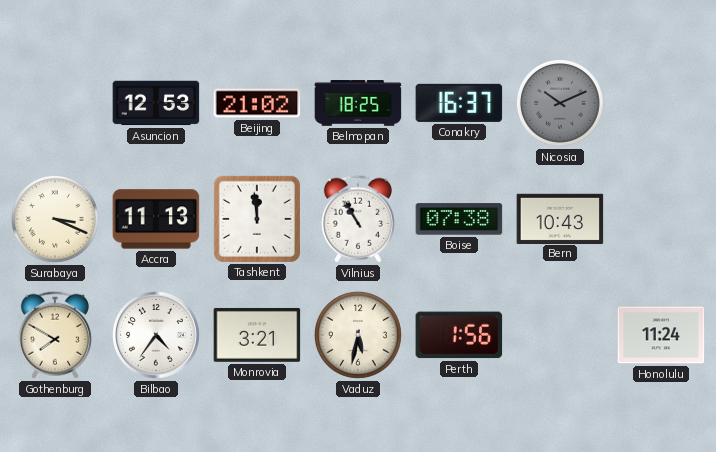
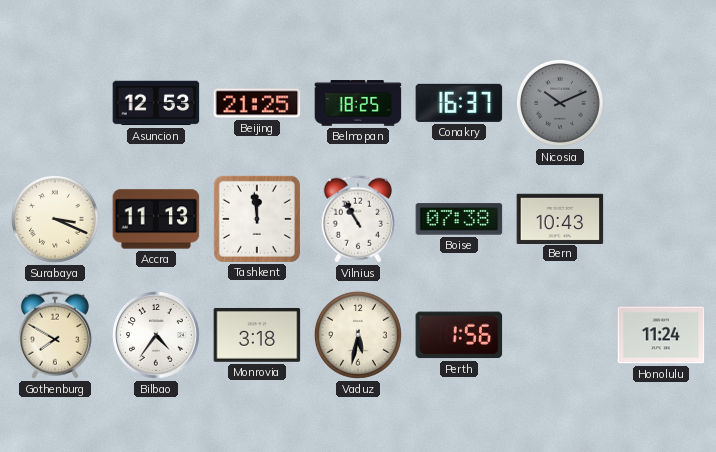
Beijing: 21:02 -> 21:25
Monrovia: 3:21 -> 3:18
